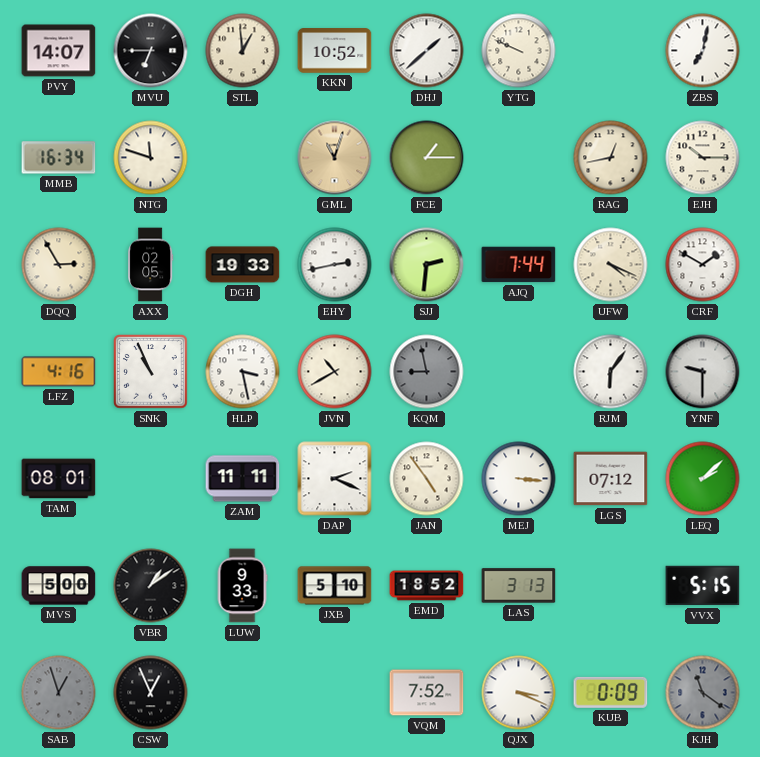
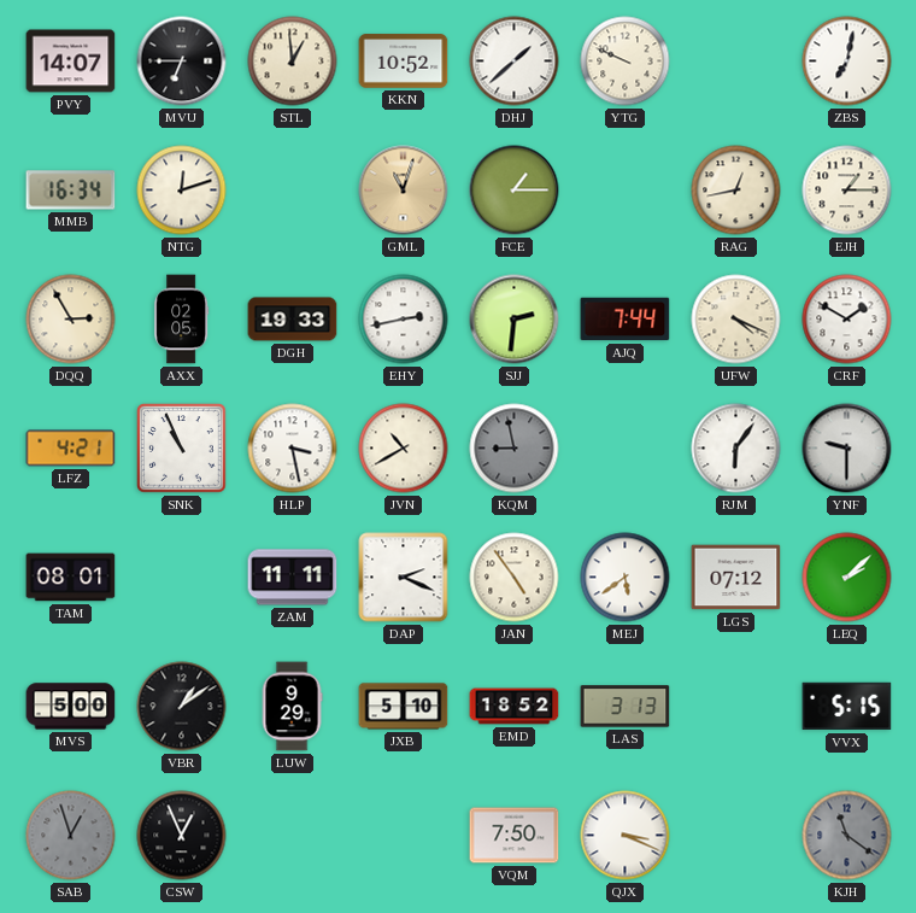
NTG: 11:48 -> 12:12
EJH: 10:15 -> 1:15
LFZ: 4:16 -> 4:21
MEJ: 3:16 -> 5:39
LUW: 9:33 -> 9:29
VQM: 7:52 -> 7:50
KUB: 0:09 -> none
